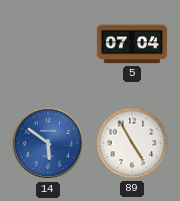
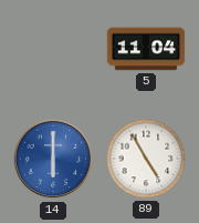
5: 07:04 -> 11:04
14: 5:51 -> 6:00
